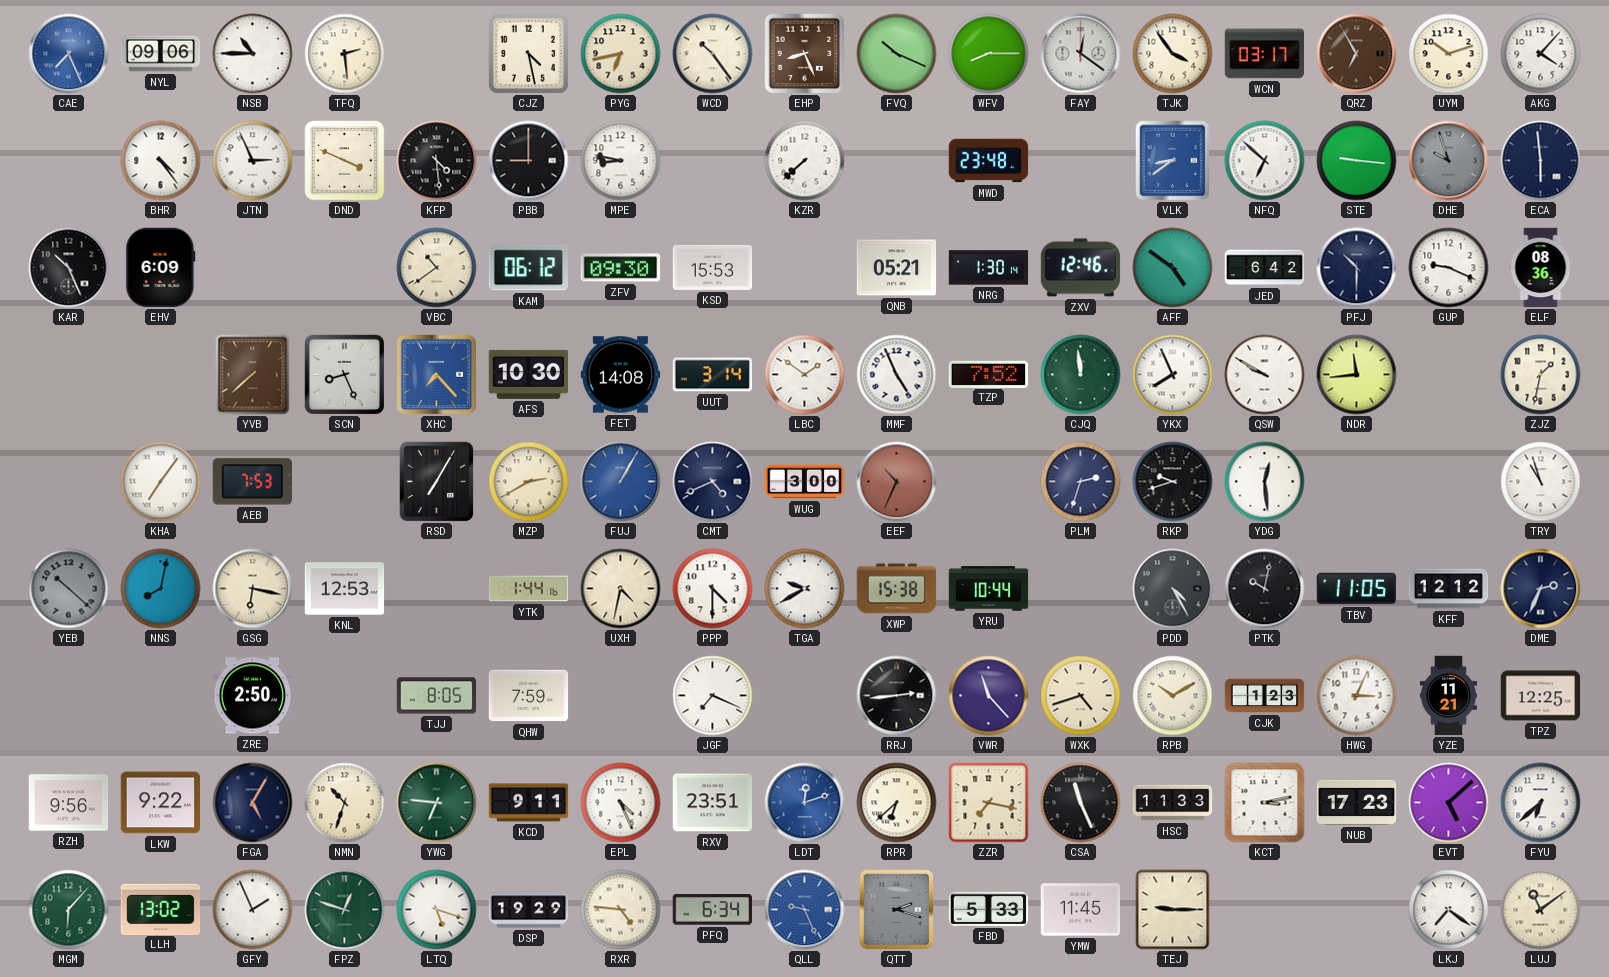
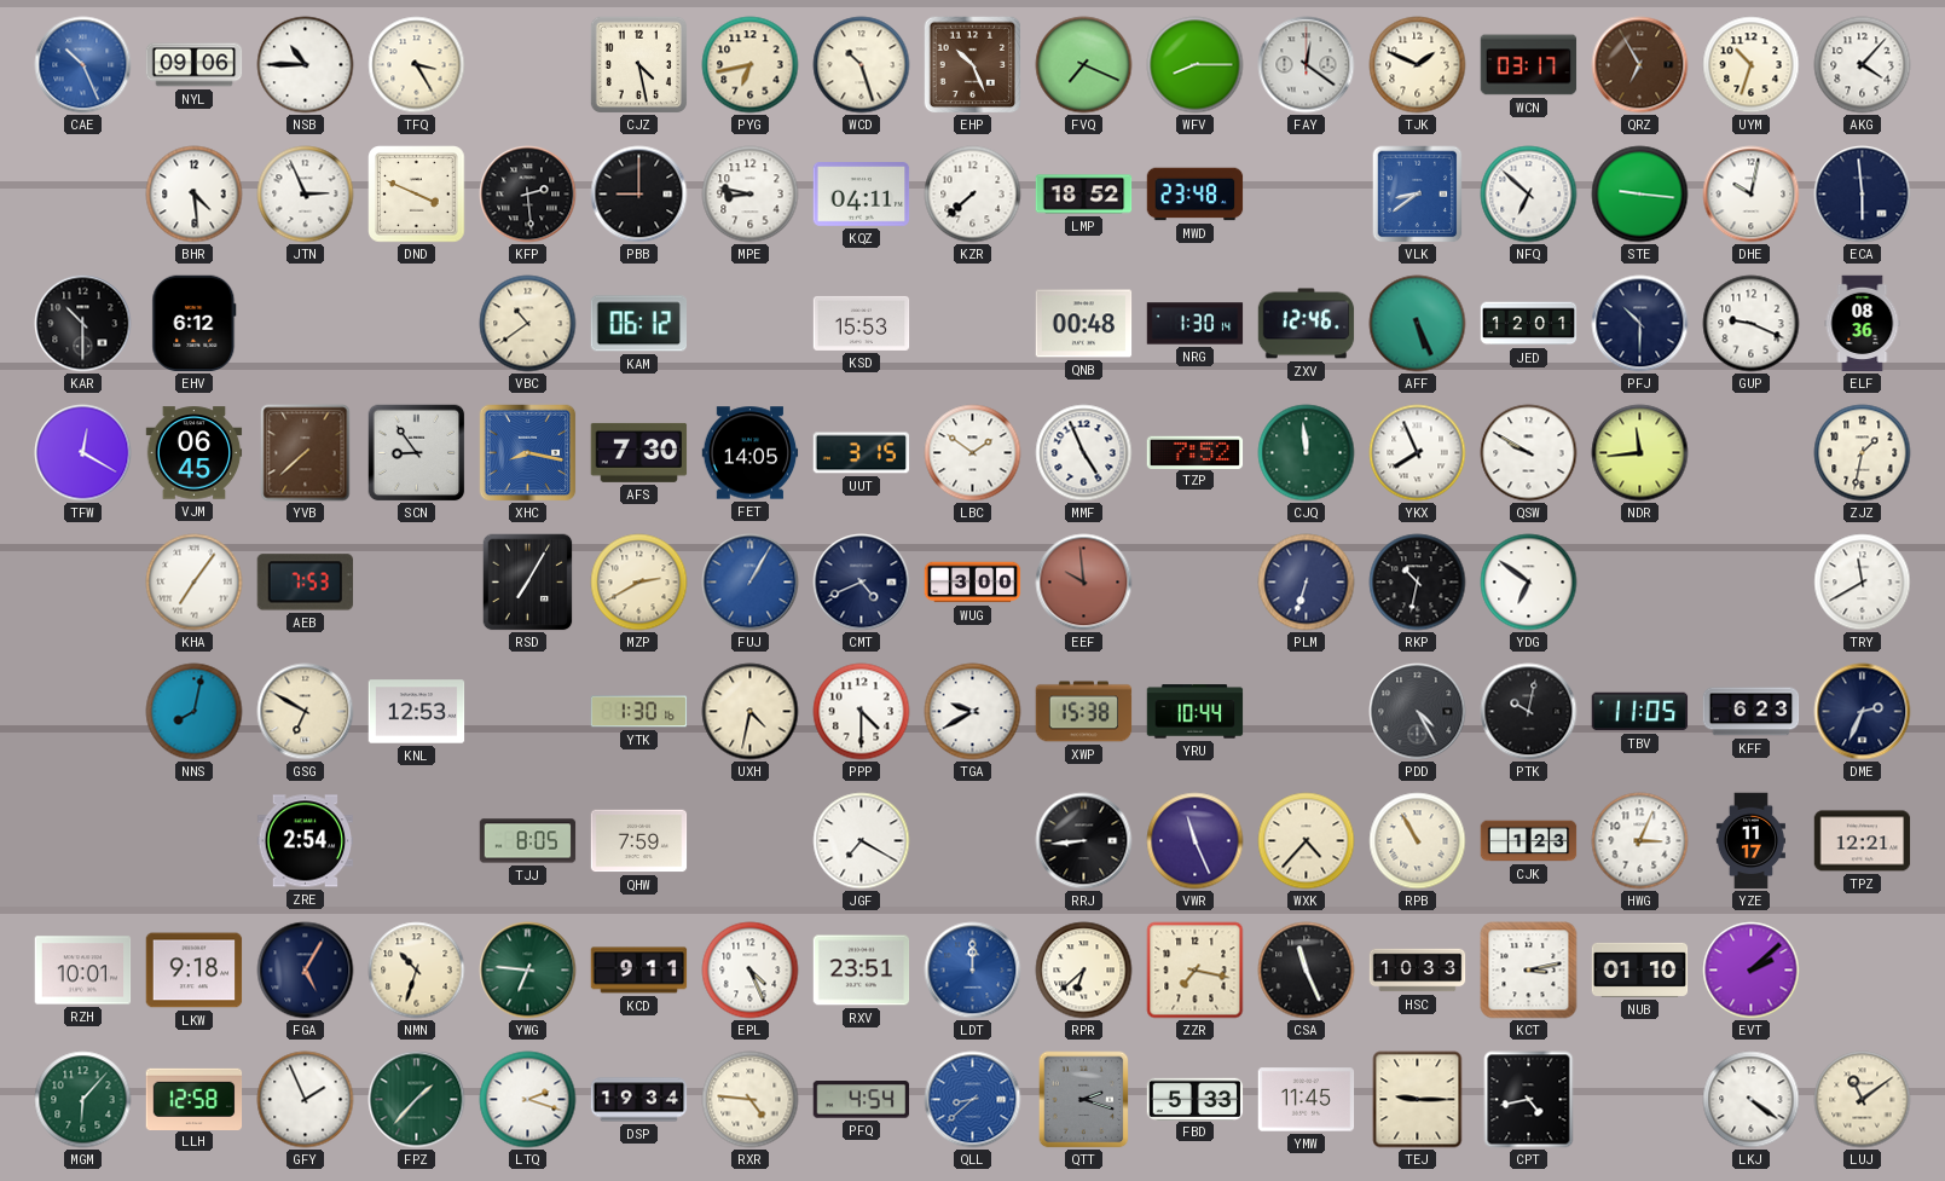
CAE: 7:26 -> 10:26
TFQ: 2:29 -> 3:25
WCD: 10:24 -> 10:27
EHP: 8:26 -> 10:26
FVQ: 10:19 -> 7:19
TJK: 3:54 -> 1:49
UYM: 10:12 -> 10:33
BHR: 4:24 -> 4:29
KFP: 4:29 -> 2:29
KQZ: none -> 04:11
LMP: none -> 18:52
DHE: 9:57 -> 10:02
DHE dial: grey -> white
KAR: 10:26 -> 10:30
EHV: 6:09 -> 6:12
ZFV: 09:30 -> none
QNB: 05:21 -> 00:48
AFF: 4:51 -> 5:26
JED: 6:42 -> 12:01
TFW: none -> 12:20
VJM: none -> 06:45
SCN: 8:26 -> 8:54
XHC: 7:23 -> 8:17
AFS: 10:30 -> 7:30
FET: 14:08 -> 14:05
UUT: 3:14 -> 3:15
EEF: 10:34 -> 9:59
PLM: 2:33 -> 6:33
RKP: 9:42 -> 10:32
YDG: 12:29 -> 6:51
TRY: 10:57 -> 11:40
YEB: 10:22 -> none
GSG: 6:17 -> 6:50
YTK: 1:44 -> 1:30
KFF: 12:12 -> 6:23
ZRE: 2:50 -> 2:54
JGF: 7:19 -> 7:20
RRJ: 2:44 -> 8:44
VWR: 11:23 -> 11:26
WXK: 4:42 -> 4:37
RPB: 10:10 -> 10:55
YZE: 11:21 -> 11:17
TPZ: 12:25 -> 12:21
RZH: 9:56 -> 10:01
LKW: 9:22 -> 9:18
LDT: 12:12 -> 12:00
HSC: 11:33 -> 10:33
NUB: 17:23 -> 01:10
EVT: 5:08 -> 2:08
FYU: 6:38 -> none
LLH: 13:02 -> 12:58
FPZ: 12:48 -> 1:37
LTQ: 5:18 -> 2:18
DSP: 19:29 -> 19:34
PFQ: 6:34 -> 4:54
QLL: 9:26 -> 8:38
CPT: none -> 4:43
LKJ: 7:21 -> 4:21
